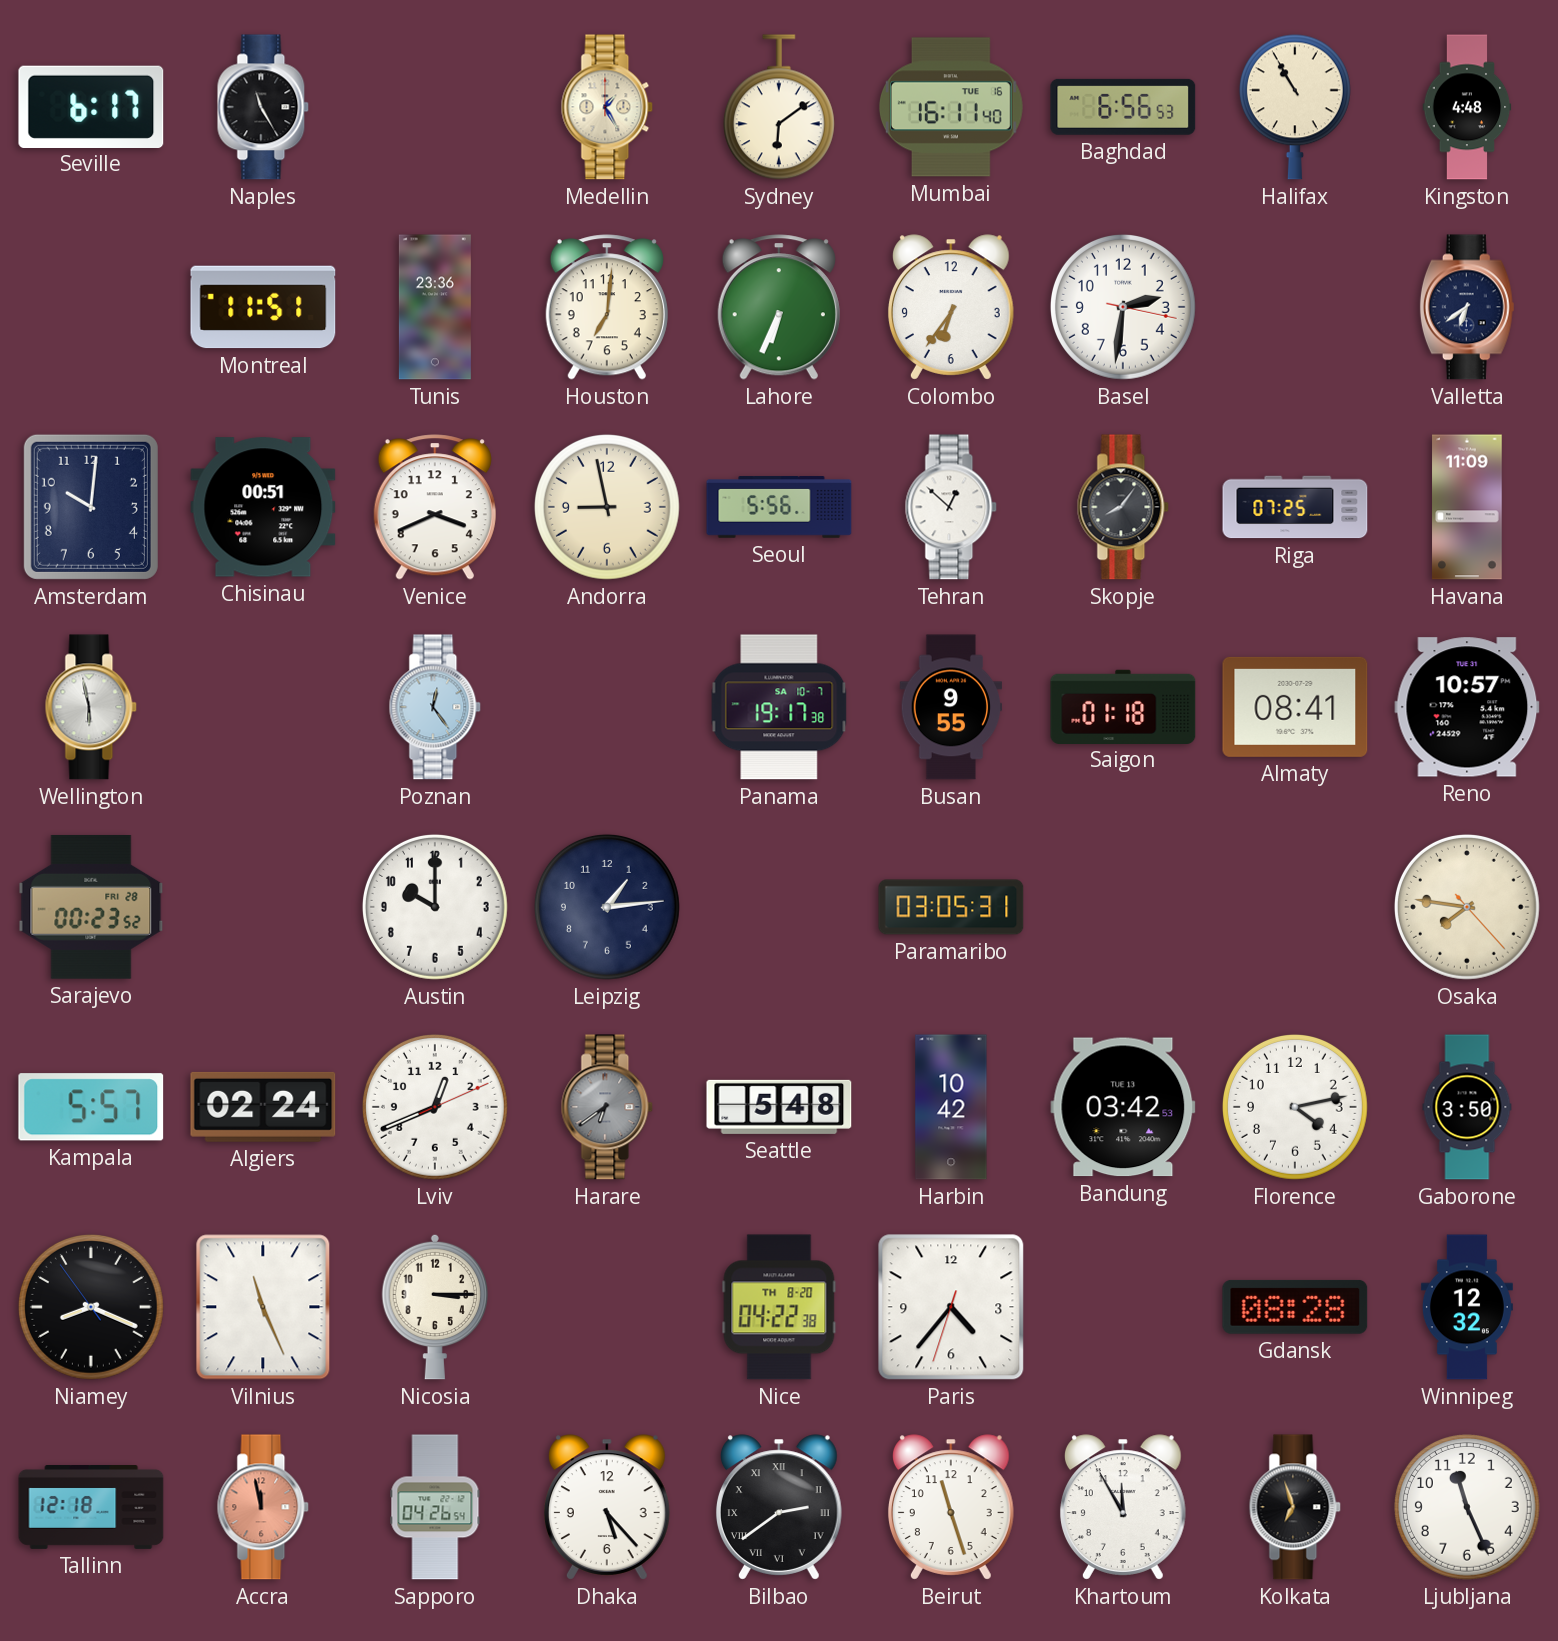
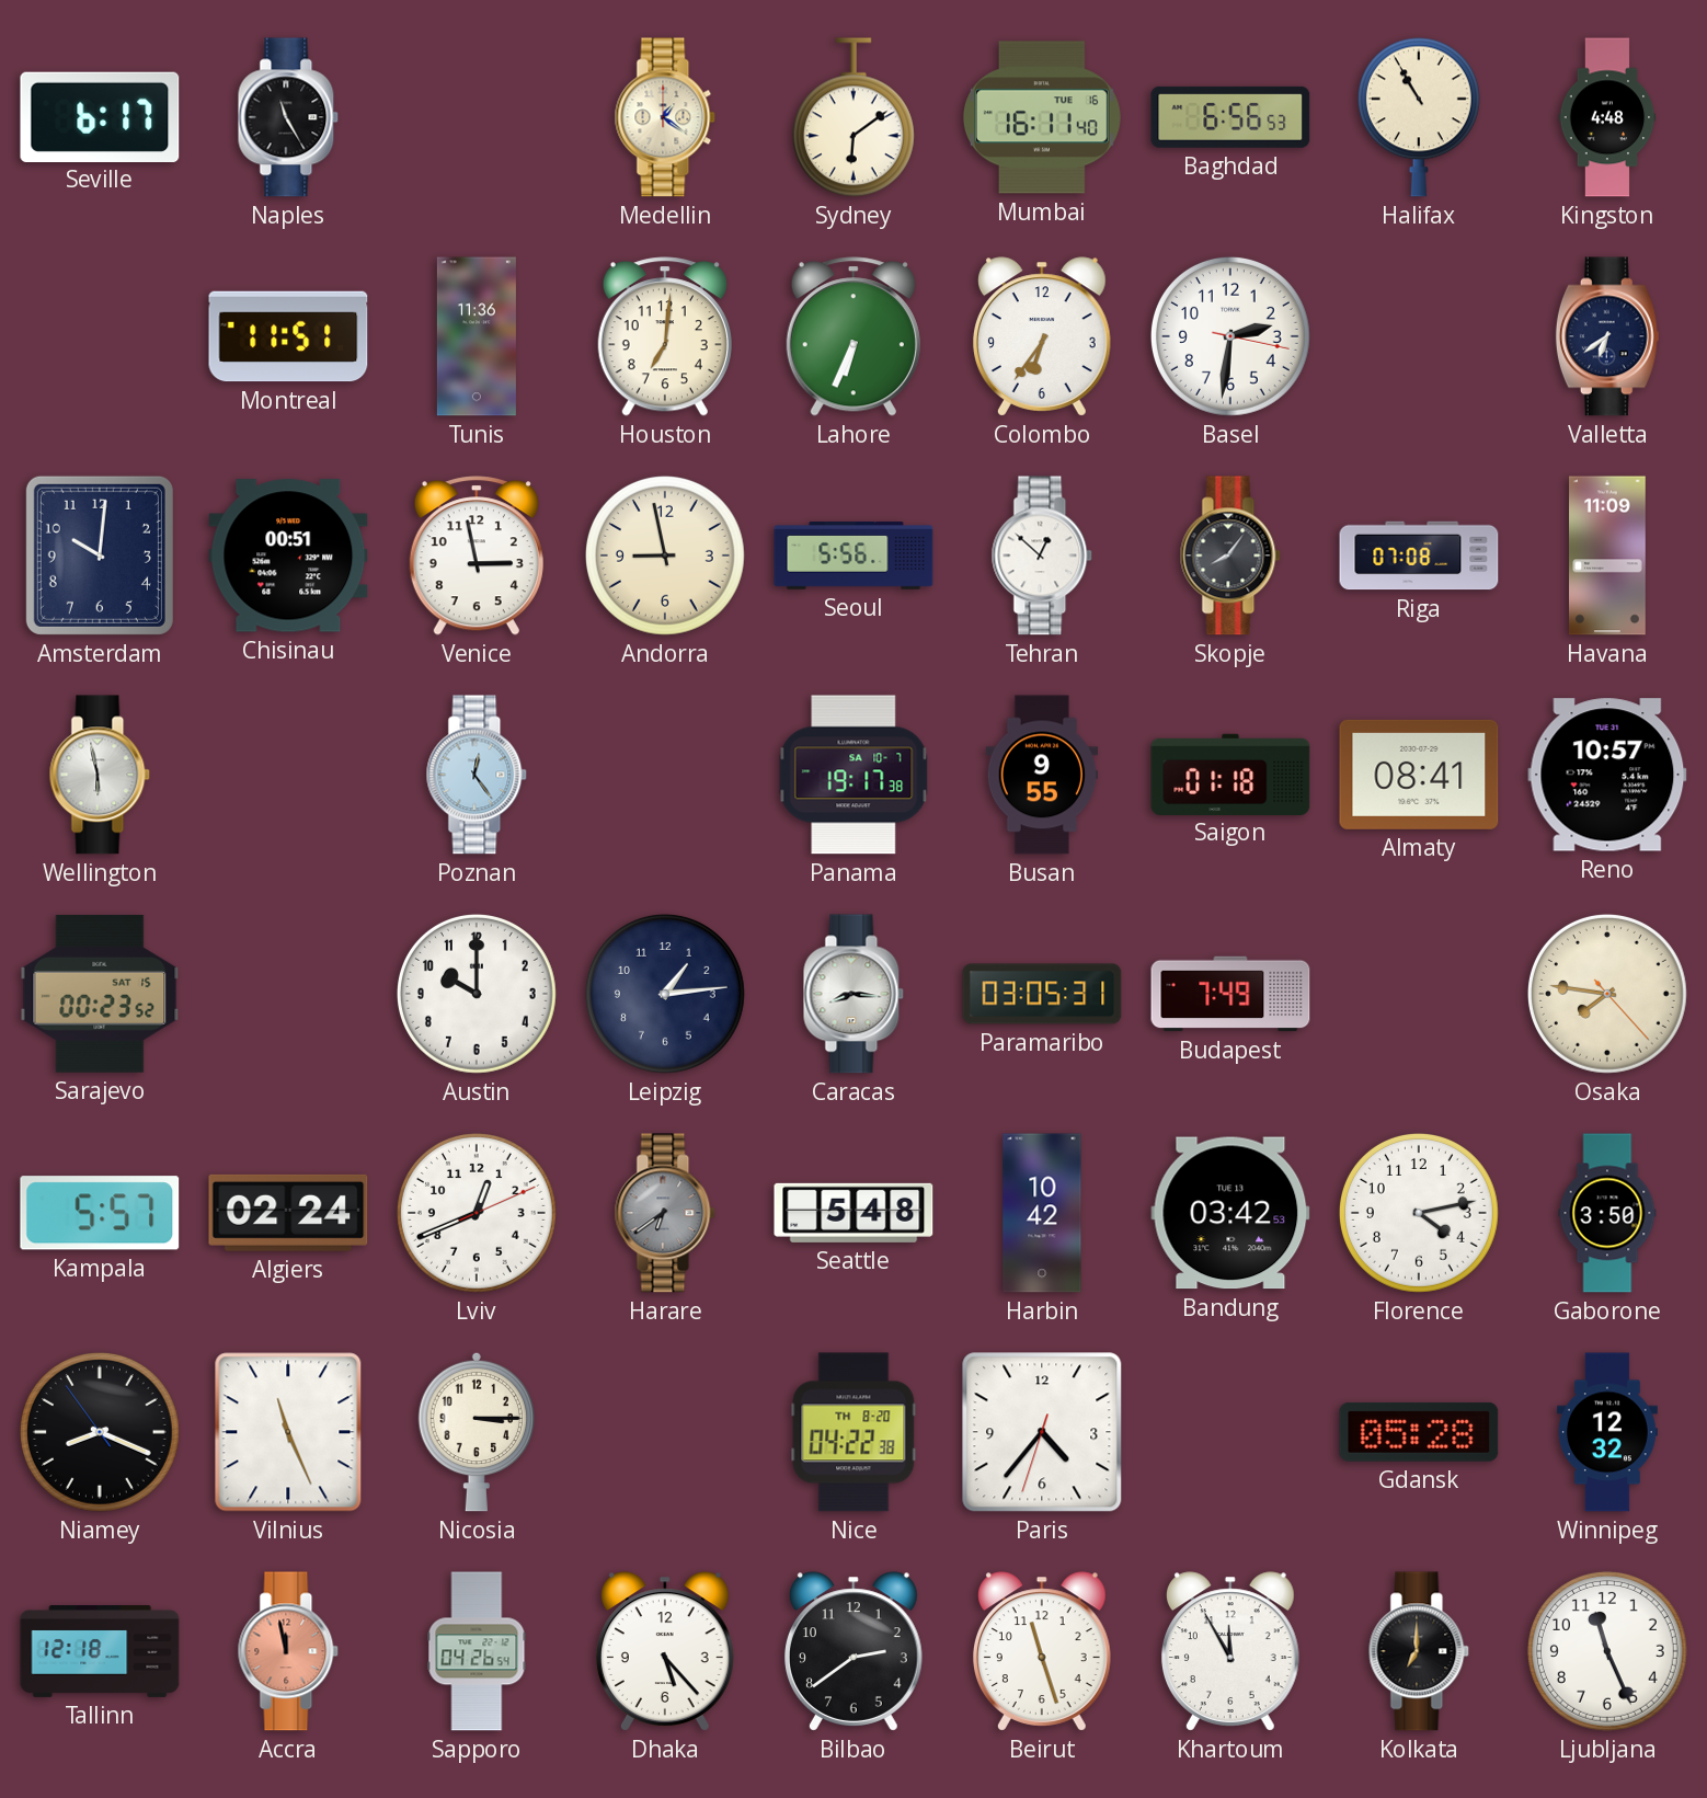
Medellin: 1:25 -> 1:21
Tunis: 23:36 -> 11:36
Venice: 3:41 -> 2:58
Riga: 07:25 -> 07:08
Sarajevo date: FRI 28 -> SAT 15
Caracas: none -> 8:16
Budapest: none -> 7:49
Gdansk: 08:28 -> 05:28
Bilbao numerals: Roman -> Arabic
Kolkata: 6:57 -> 7:00
